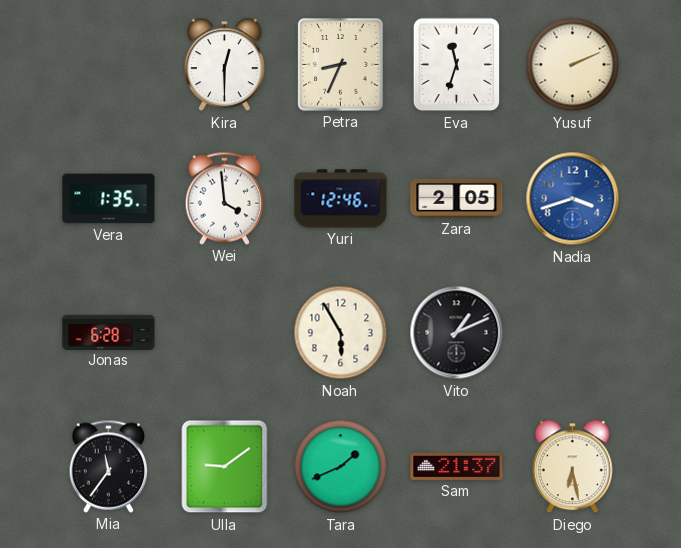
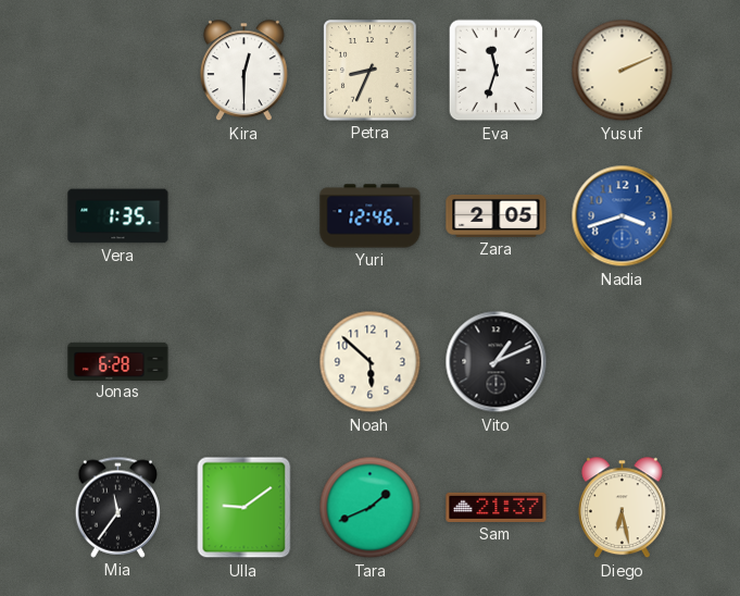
Wei: 3:59 -> none
Noah: 5:55 -> 5:52
